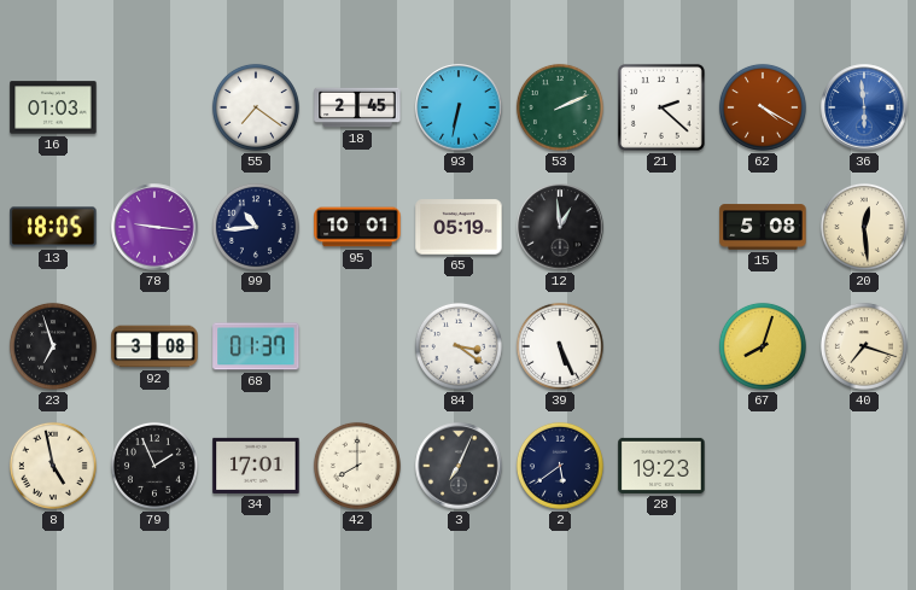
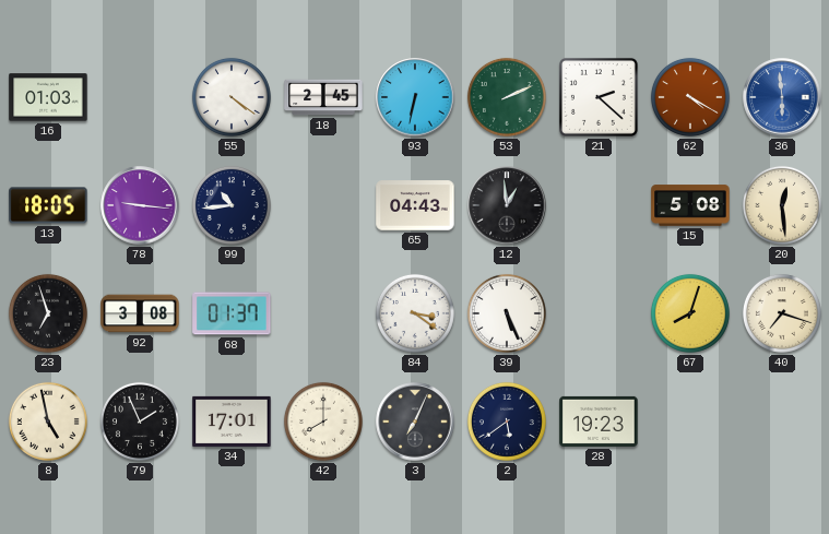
55: 7:21 -> 4:21
95: 10:01 -> none
65: 05:19 -> 04:43
